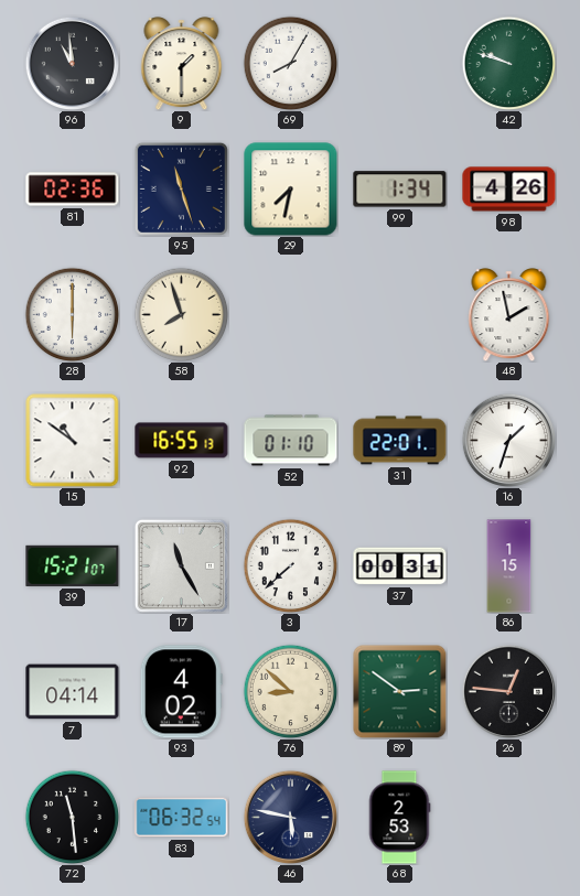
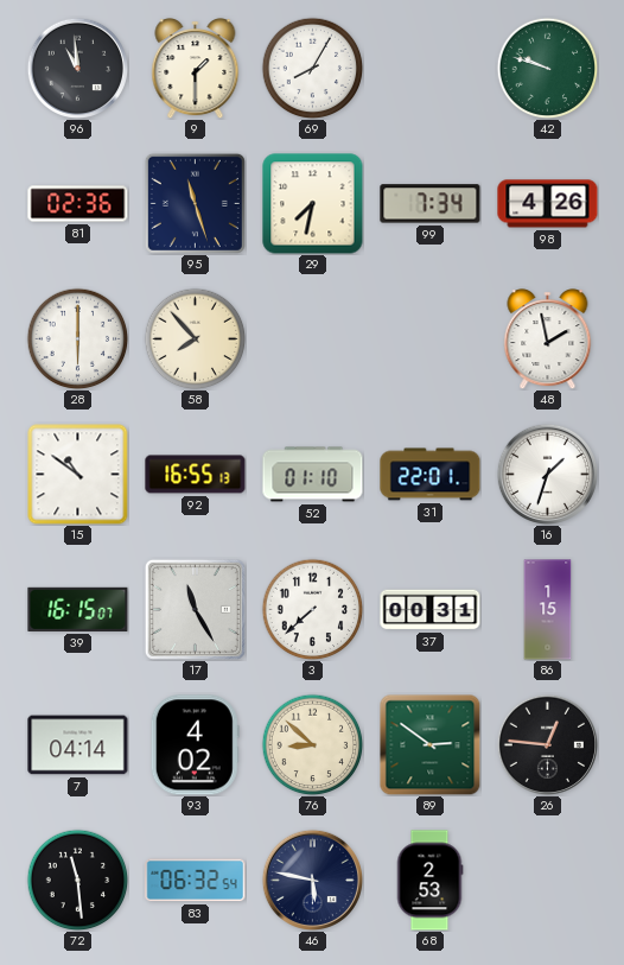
99: 1:34 -> 7:34
58: 7:57 -> 7:53
39: 15:21 -> 16:15
